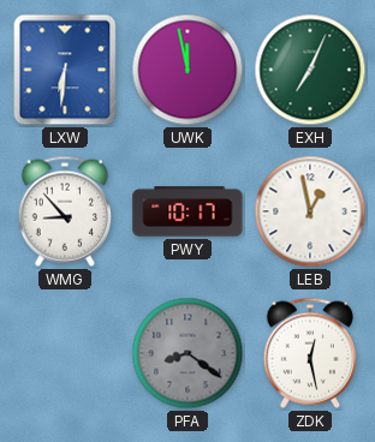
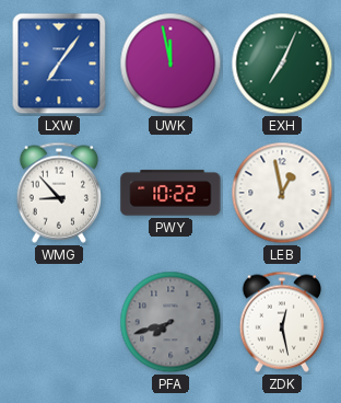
LXW: 6:31 -> 7:06
PWY: 10:17 -> 10:22
PFA: 8:21 -> 7:42
